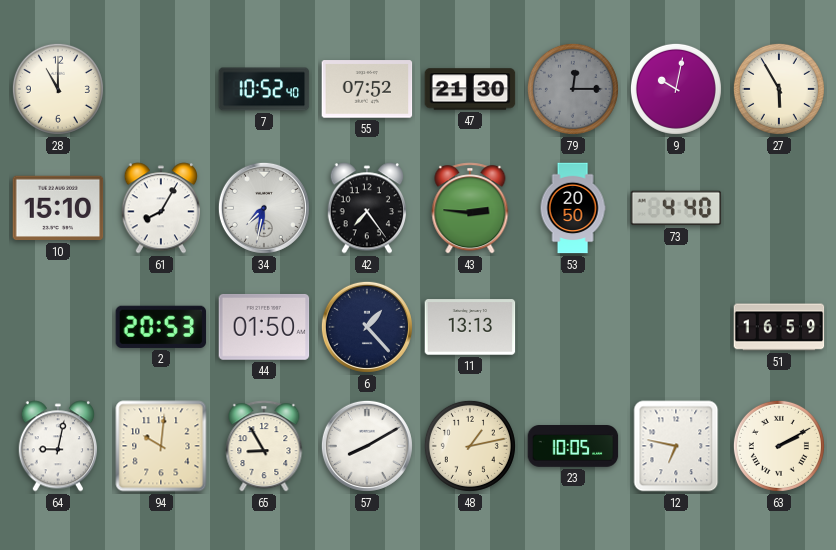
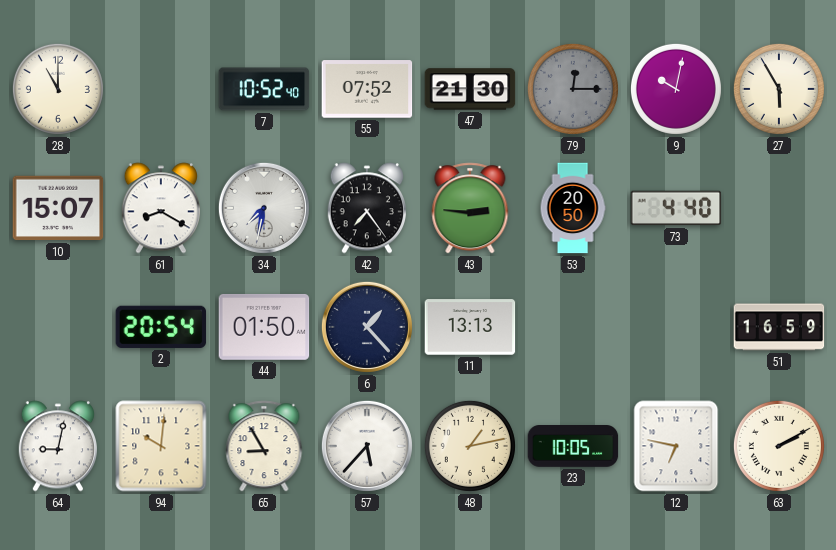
10: 15:10 -> 15:07
61: 8:05 -> 8:20
2: 20:53 -> 20:54
57: 8:10 -> 5:37
